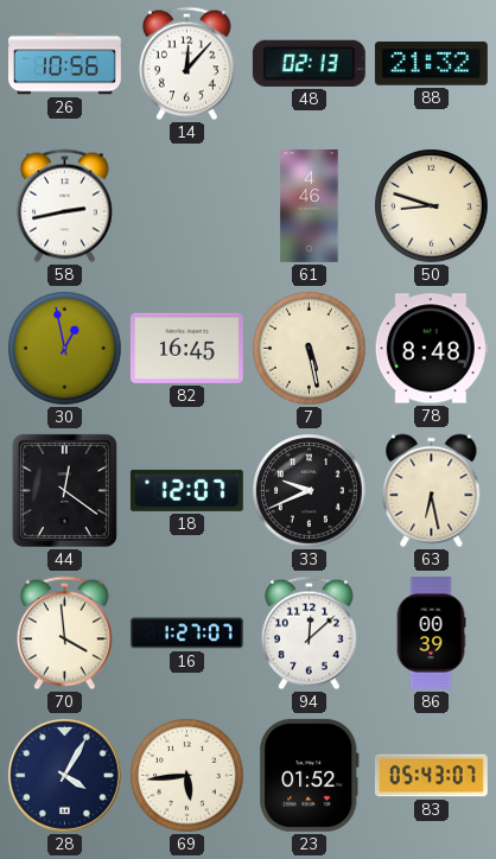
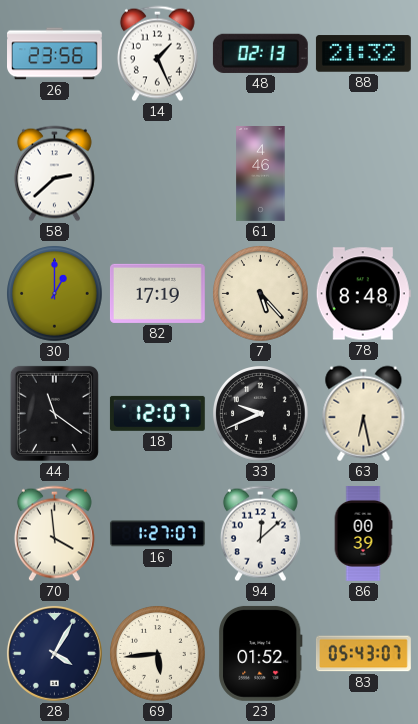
26: 10:56 -> 23:56
14: 12:07 -> 1:26
58: 2:43 -> 2:38
50: 8:48 -> none
30: 12:58 -> 1:00
82: 16:45 -> 17:19
7: 5:28 -> 5:23
44: 12:21 -> 11:21
